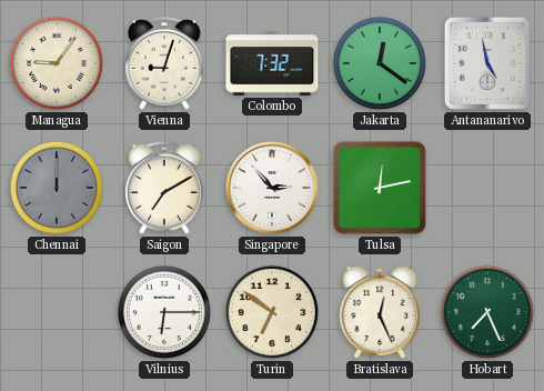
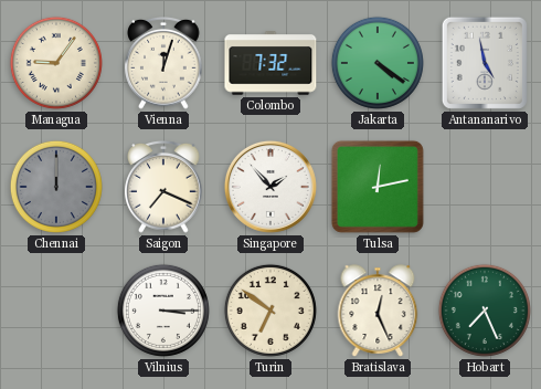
Vienna: 9:03 -> 12:03
Jakarta: 12:21 -> 4:21
Saigon: 7:10 -> 7:19
Singapore: 2:53 -> 1:53
Vilnius: 6:15 -> 3:15
